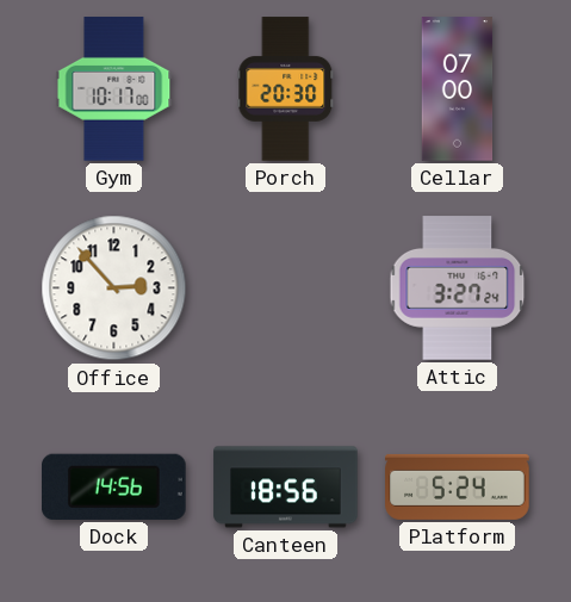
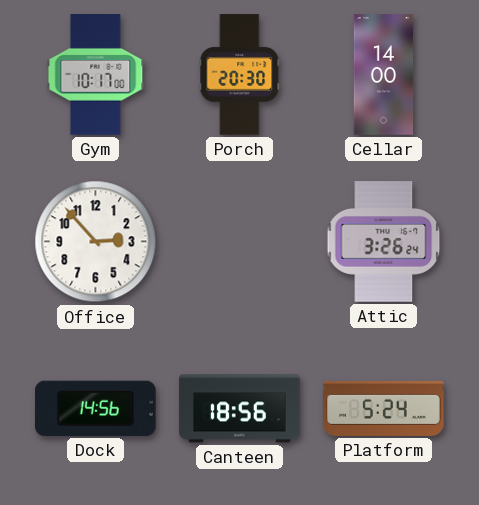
Cellar: 07:00 -> 14:00
Attic: 3:27 -> 3:26
